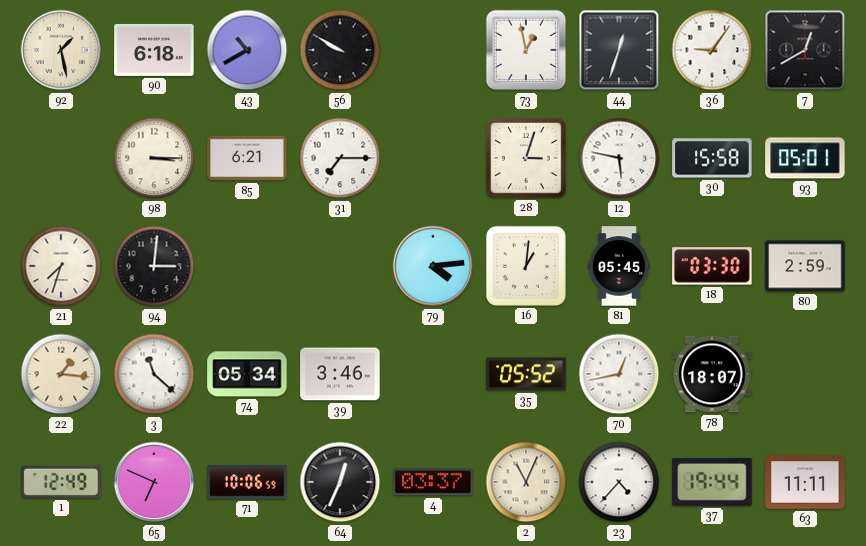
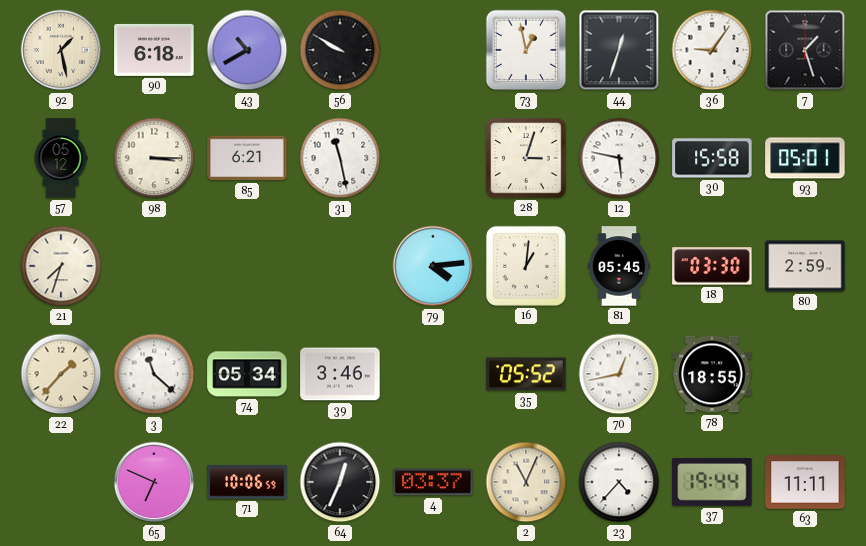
7: 12:40 -> 1:27
57: none -> 05:12
31: 7:15 -> 11:28
94: 3:01 -> none
22: 1:16 -> 1:37
78: 18:07 -> 18:55
1: 12:49 -> none
